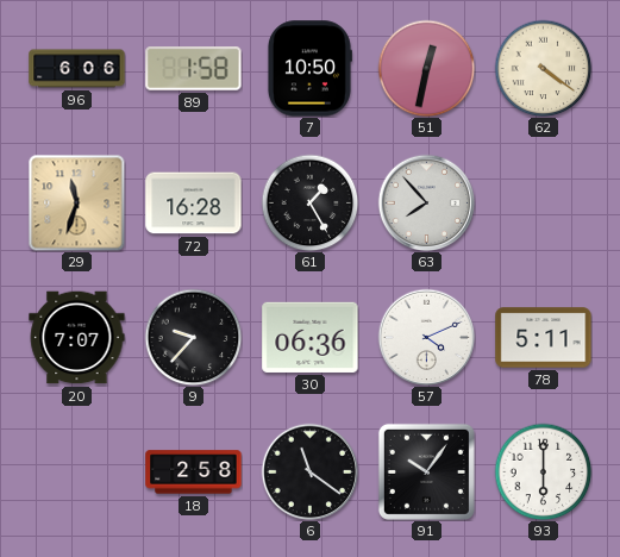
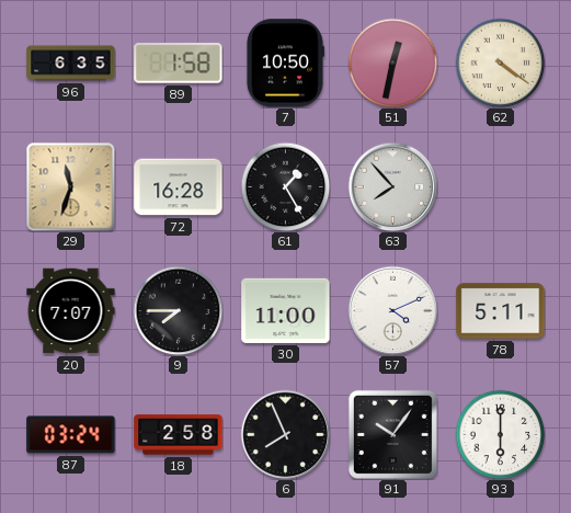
96: 6:06 -> 6:35
9: 9:37 -> 7:45
30: 06:36 -> 11:00
87: none -> 03:24
6: 11:21 -> 7:56
